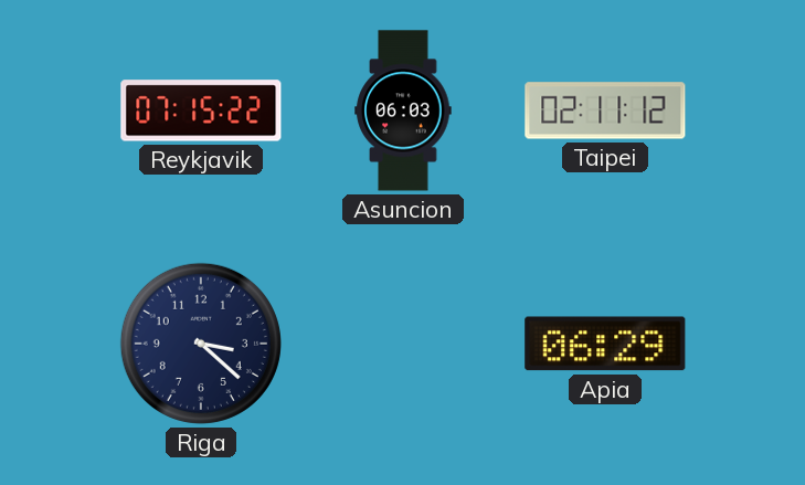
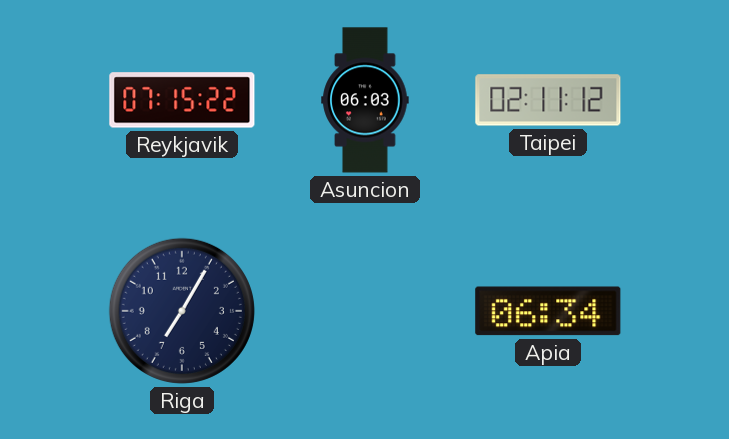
Riga: 3:22 -> 7:05
Apia: 06:29 -> 06:34
